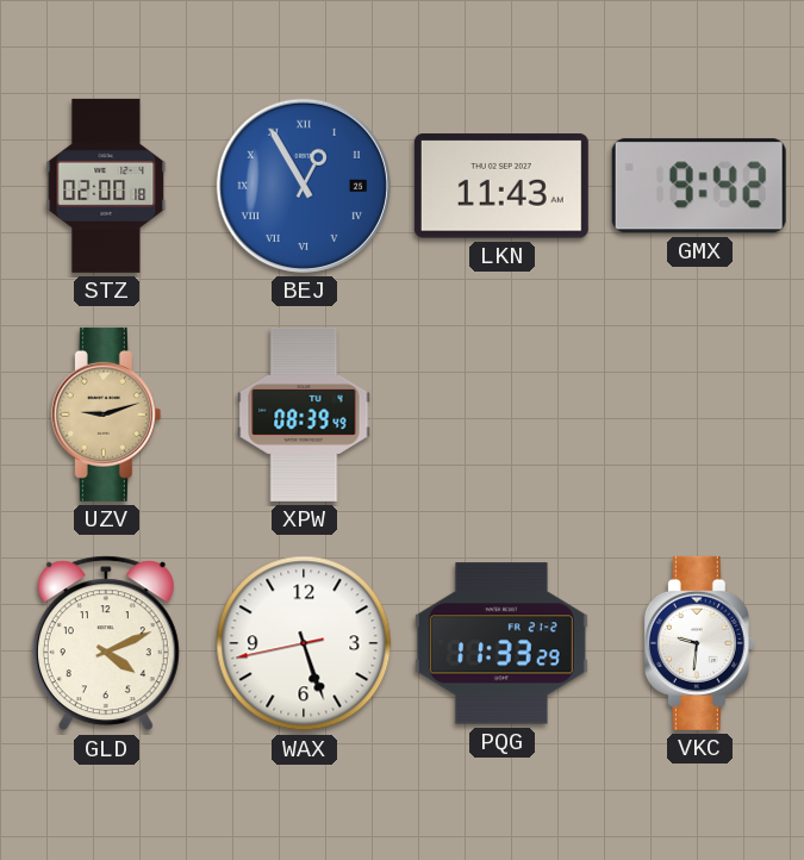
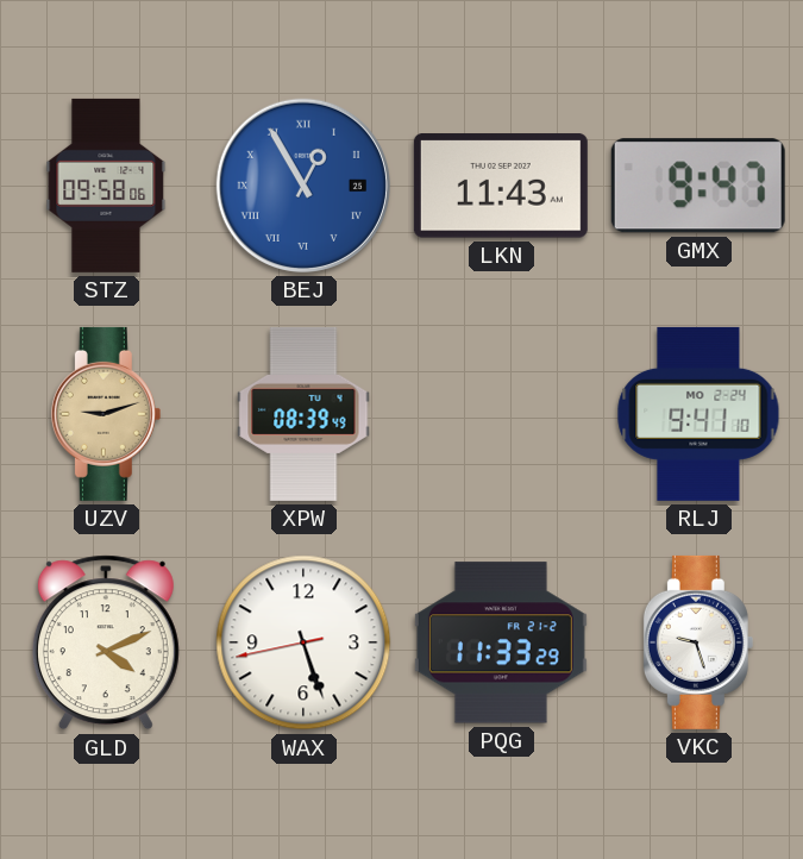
STZ: 02:00 -> 09:58
GMX: 9:42 -> 9:47
RLJ: none -> 9:41
VKC: 9:31 -> 9:27
